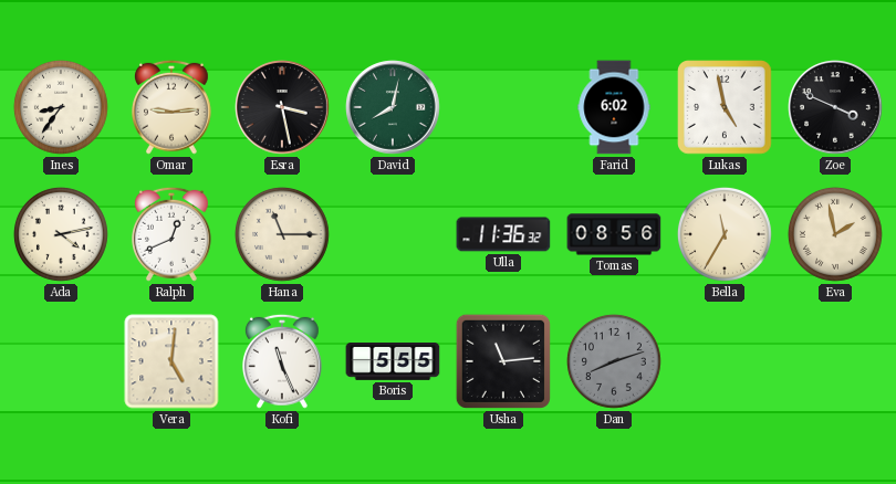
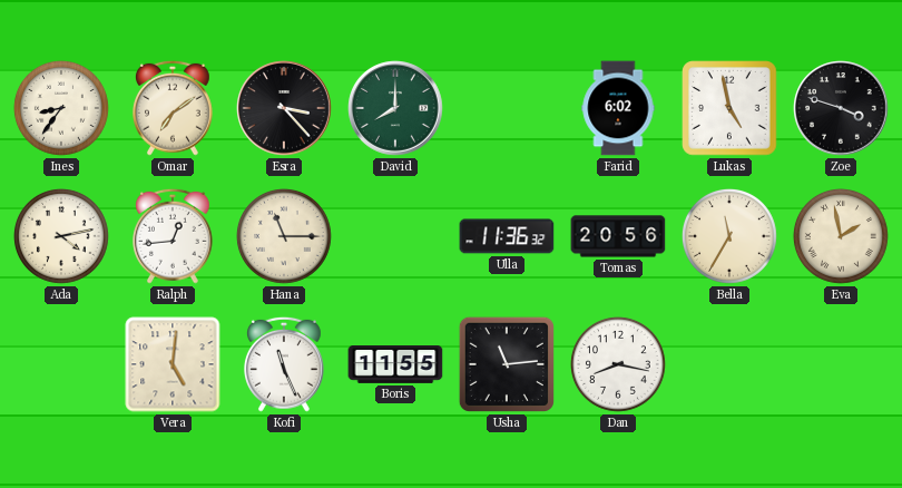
Omar: 9:14 -> 7:09
Esra: 3:28 -> 3:23
David: 8:02 -> 8:00
Zoe: 3:49 -> 3:48
Ralph: 12:41 -> 12:44
Tomas: 08:56 -> 20:56
Boris: 5:55 -> 11:55
Dan: 8:12 -> 8:17
Dan dial: grey -> white
